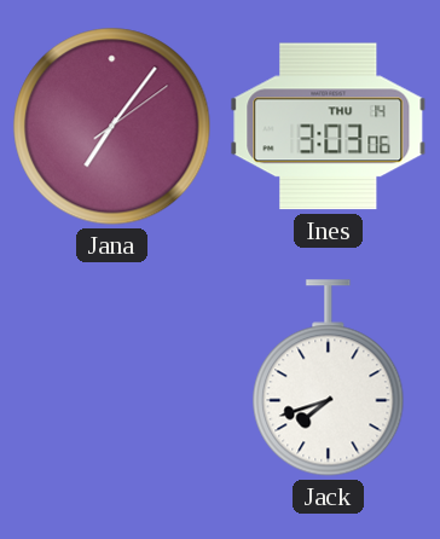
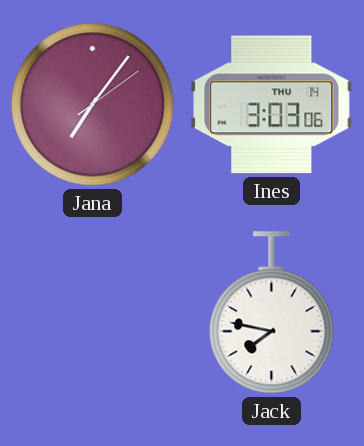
Jack: 7:42 -> 7:47
